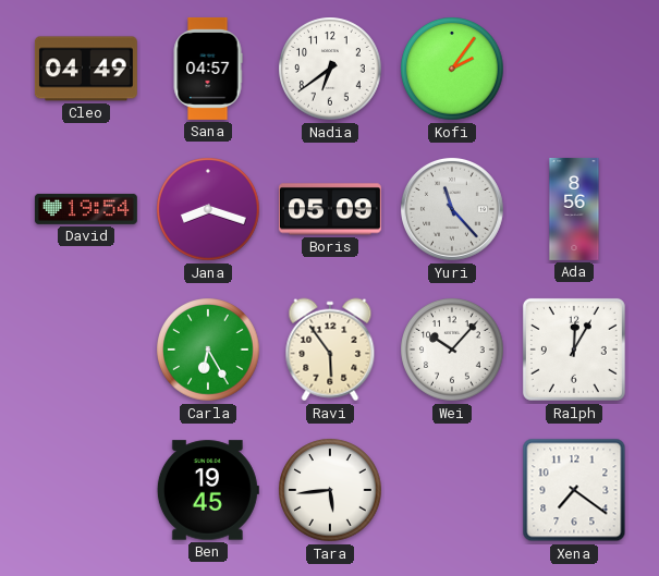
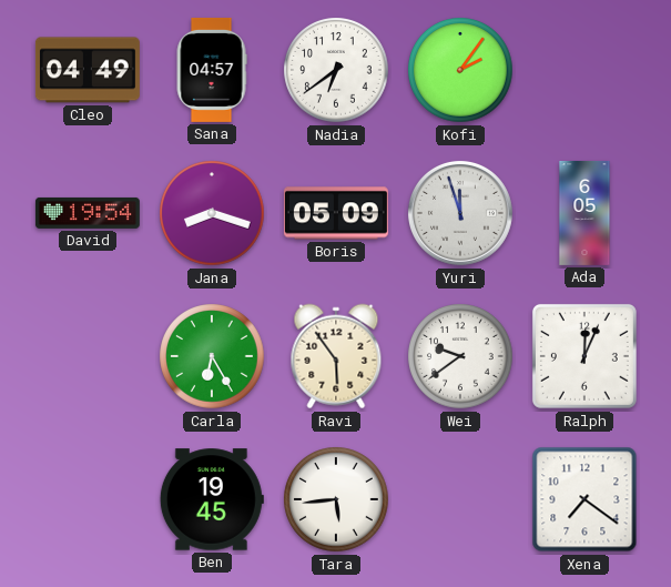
Yuri: 11:23 -> 11:57
Ada: 8:56 -> 6:05
Wei: 10:07 -> 9:39
Ralph: 12:05 -> 12:04
